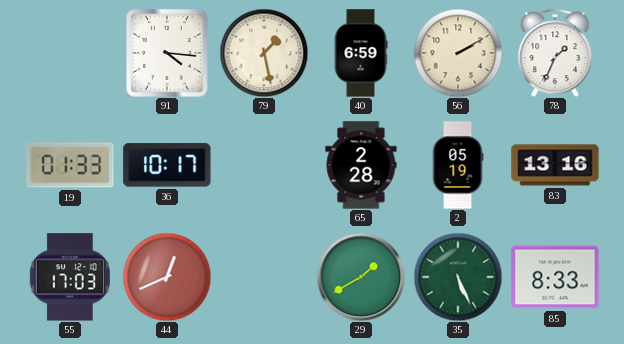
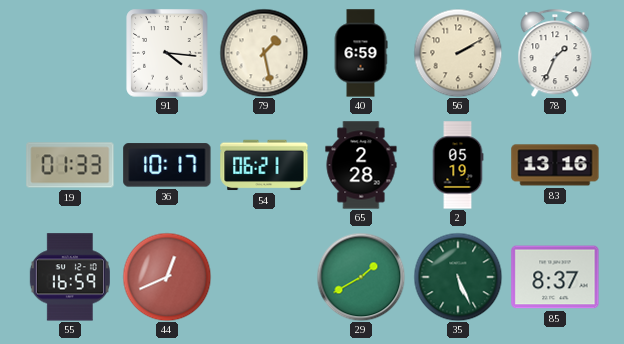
54: none -> 06:21
55: 17:03 -> 16:59
85: 8:33 -> 8:37
